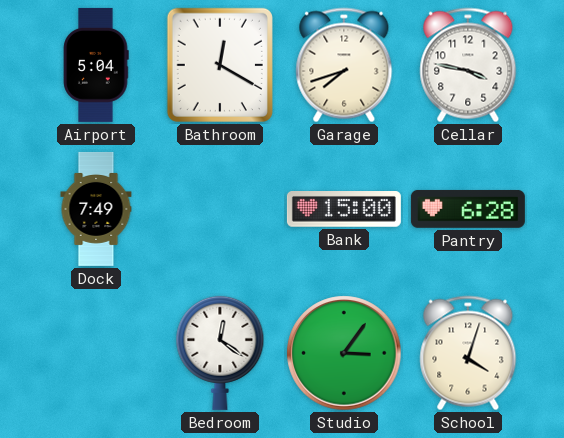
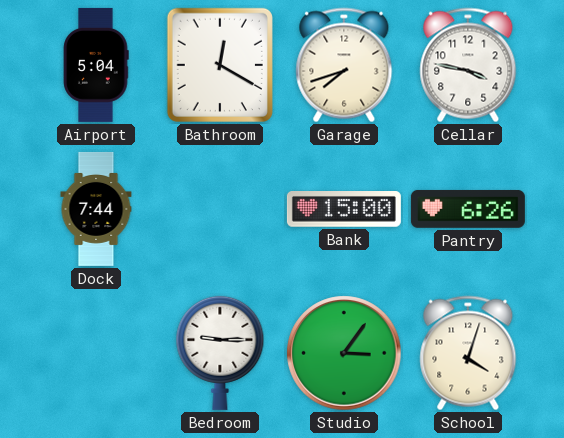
Dock: 7:49 -> 7:44
Pantry: 6:28 -> 6:26
Bedroom: 12:21 -> 9:15
